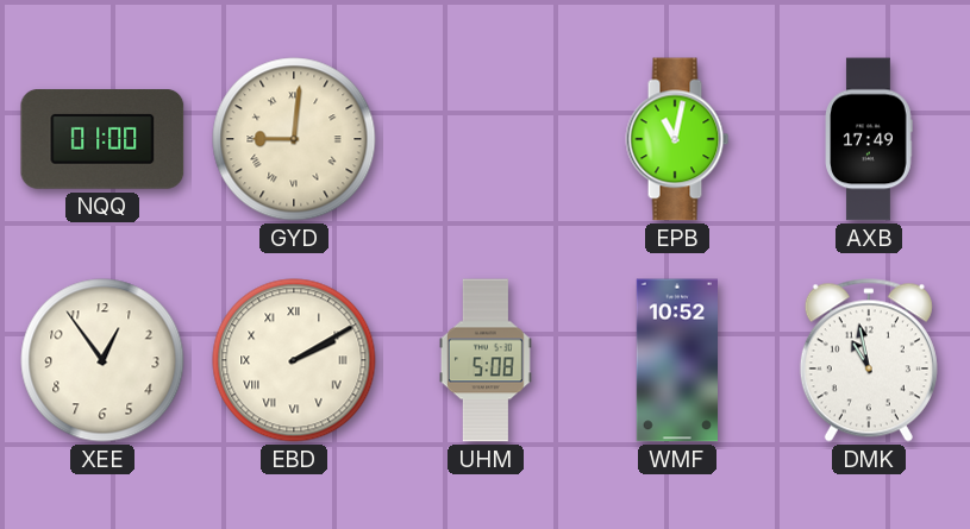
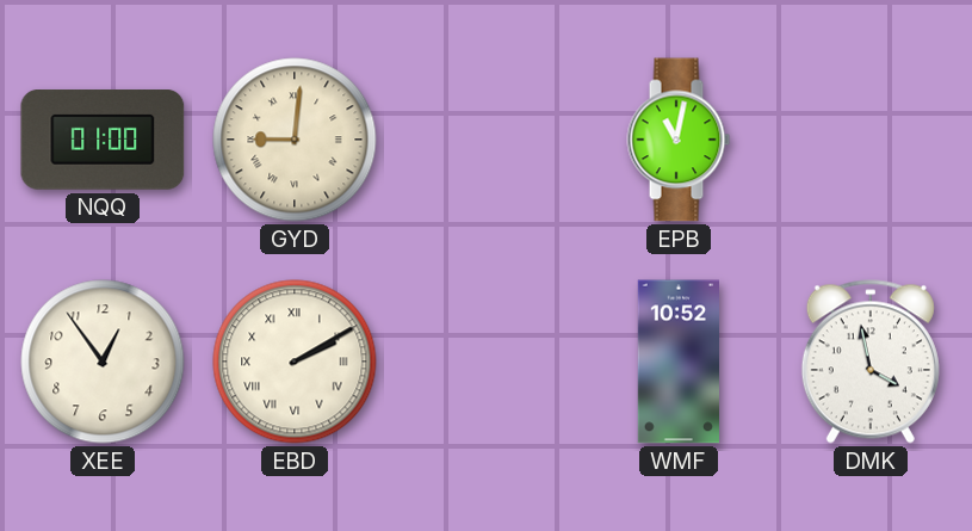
AXB: 17:49 -> none
UHM: 5:08 -> none
DMK: 10:58 -> 3:58
